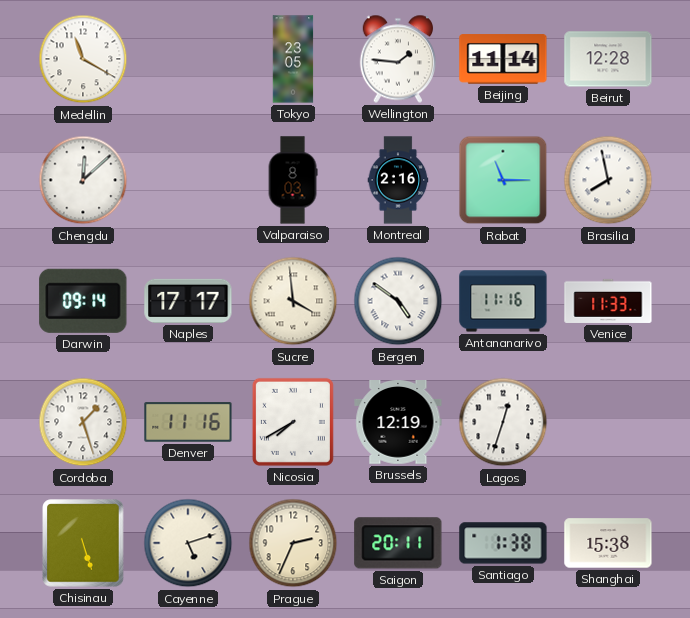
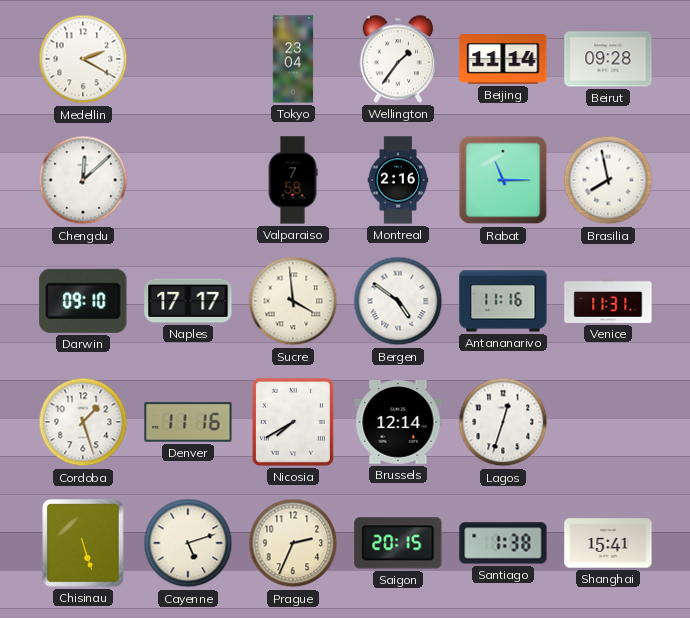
Medellin: 11:20 -> 2:20
Tokyo: 23:05 -> 23:04
Wellington: 1:46 -> 1:36
Beirut: 12:28 -> 09:28
Valparaiso: 8:03 -> 7:58
Darwin: 09:14 -> 09:10
Venice: 11:33 -> 11:31
Brussels: 12:19 -> 12:14
Saigon: 20:11 -> 20:15
Shanghai: 15:38 -> 15:41
